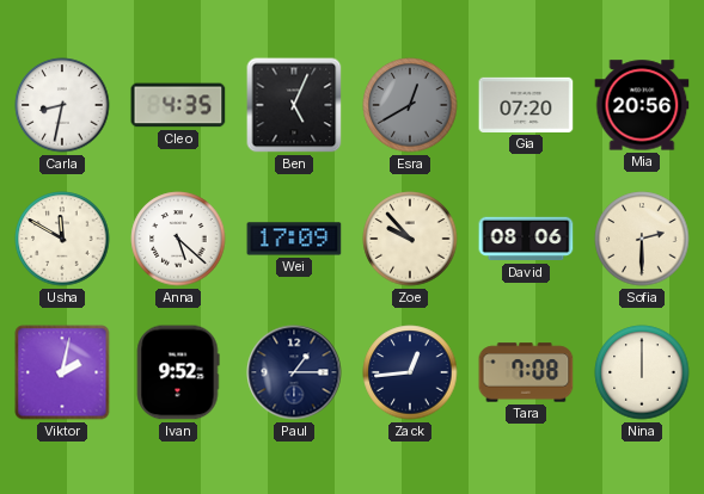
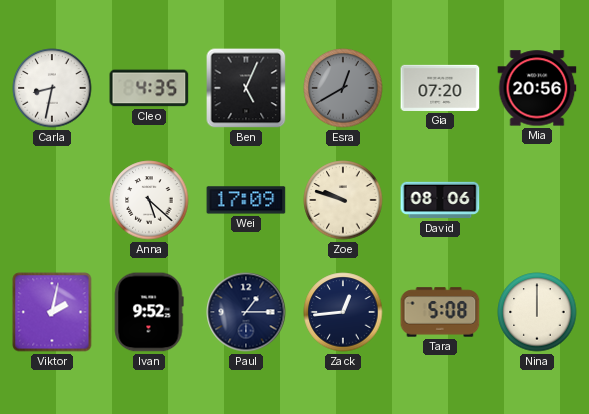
Usha: 11:50 -> none
Zoe: 9:53 -> 9:48
Sofia: 2:30 -> none
Tara: 7:08 -> 5:08
